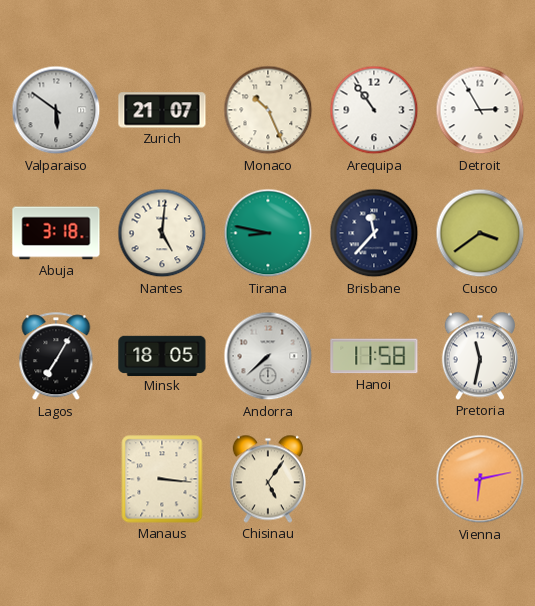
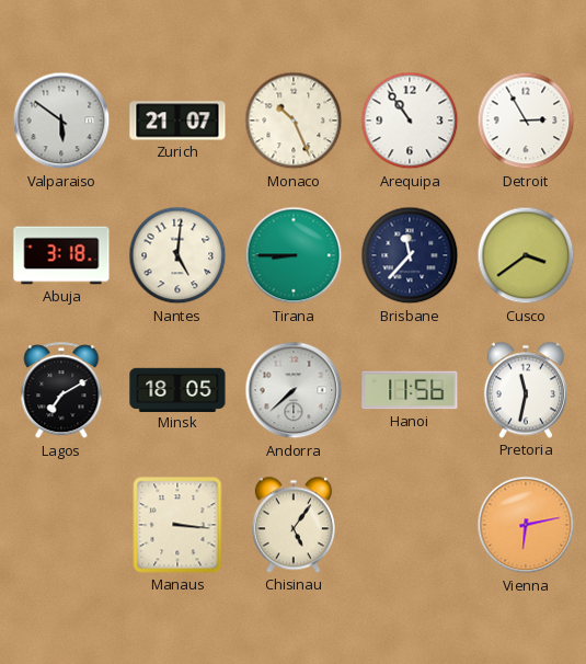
Tirana: 8:47 -> 8:45
Lagos: 7:05 -> 7:10
Hanoi: 11:58 -> 11:56
